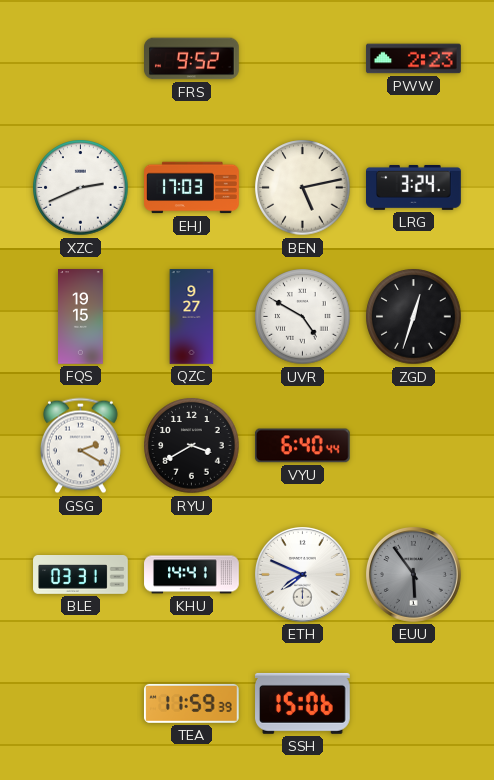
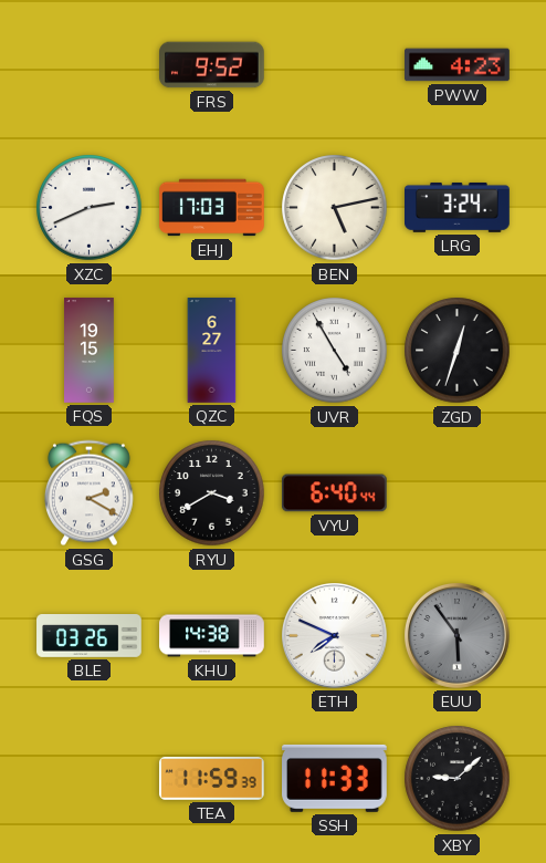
PWW: 2:23 -> 4:23
QZC: 9:27 -> 6:27
UVR: 4:50 -> 4:55
BLE: 03:31 -> 03:26
KHU: 14:41 -> 14:38
SSH: 15:06 -> 11:33
XBY: none -> 9:08
